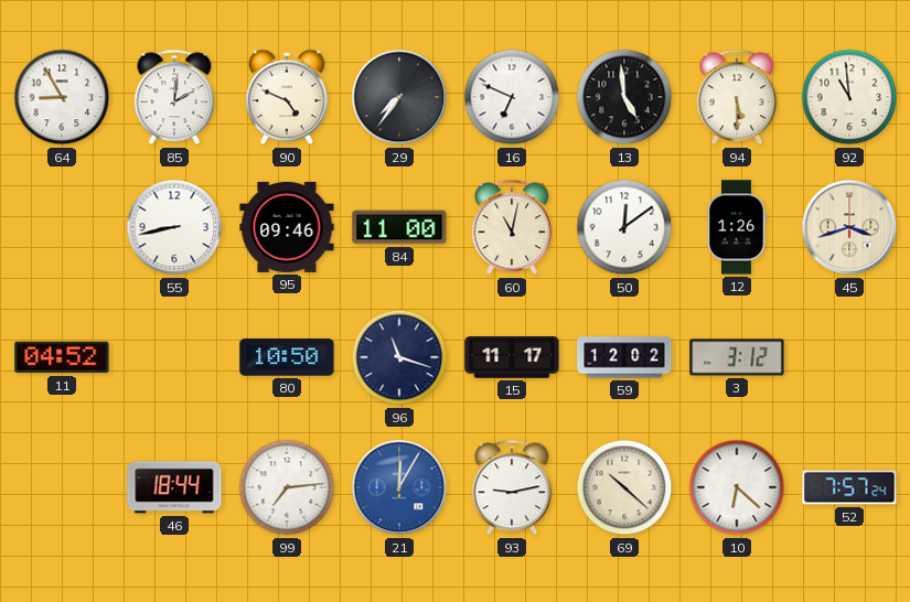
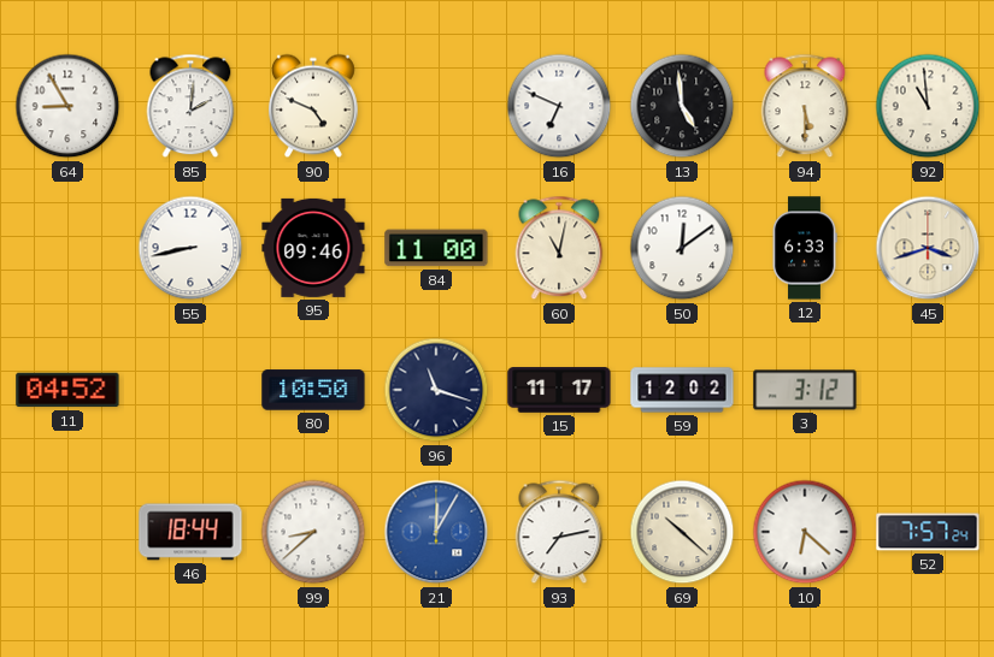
29: 7:36 -> none
12: 1:26 -> 6:33
99: 7:14 -> 8:38
93: 9:13 -> 7:13
